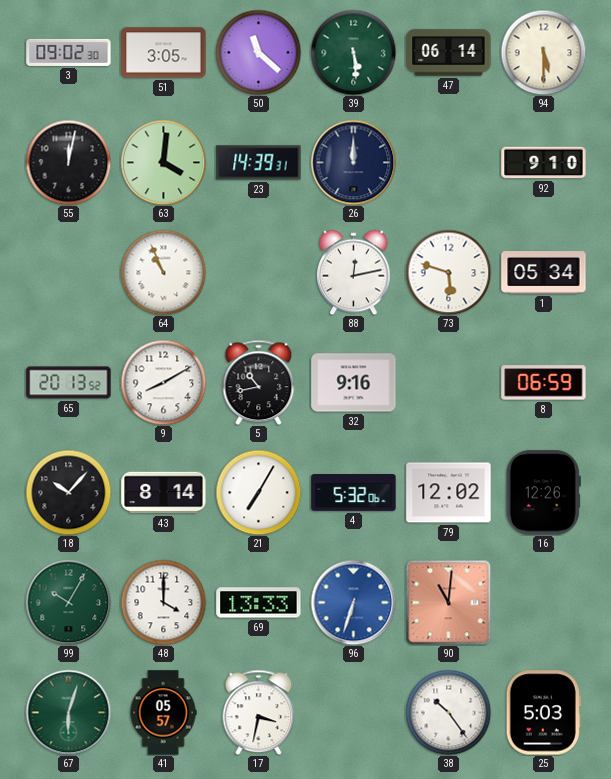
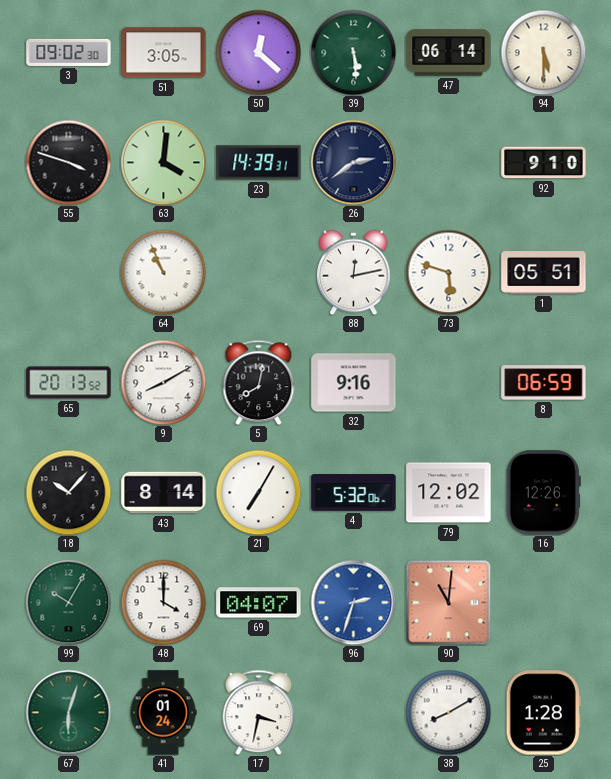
50: 11:22 -> 12:22
55: 12:02 -> 3:48
26: 12:00 -> 2:39
1: 05:34 -> 05:51
5: 10:43 -> 8:02
69: 13:33 -> 04:07
96: 6:33 -> 2:33
41: 05:57 -> 01:24
38: 10:24 -> 8:10
25: 5:03 -> 1:28
